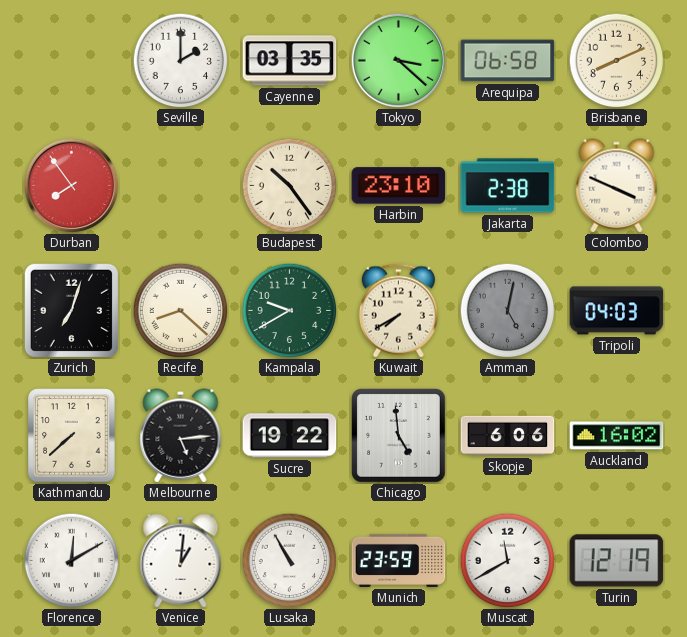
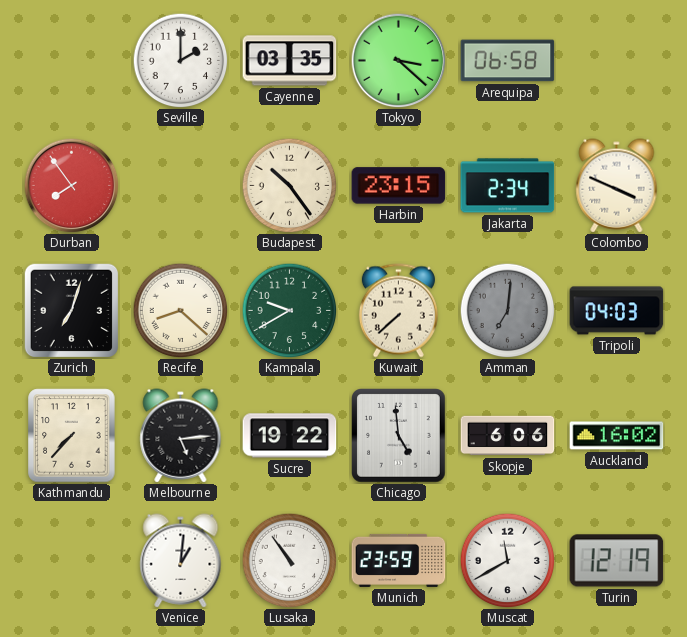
Brisbane: 8:11 -> none
Harbin: 23:10 -> 23:15
Jakarta: 2:38 -> 2:34
Kuwait: 7:40 -> 7:38
Amman: 5:02 -> 7:01
Kathmandu: 7:38 -> 7:37
Florence: 12:10 -> none
Lusaka: 10:55 -> 10:54
